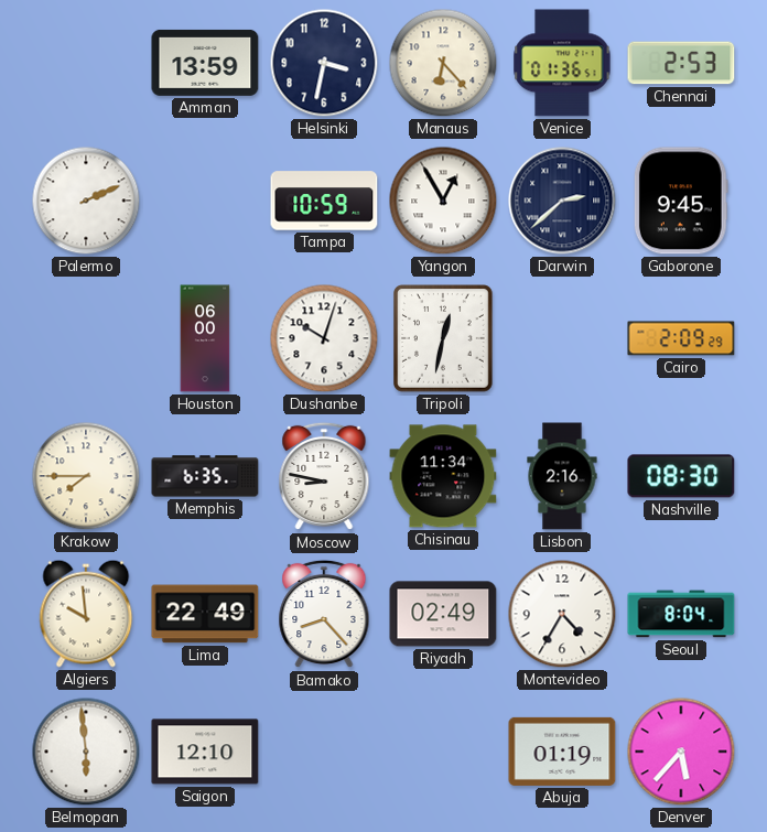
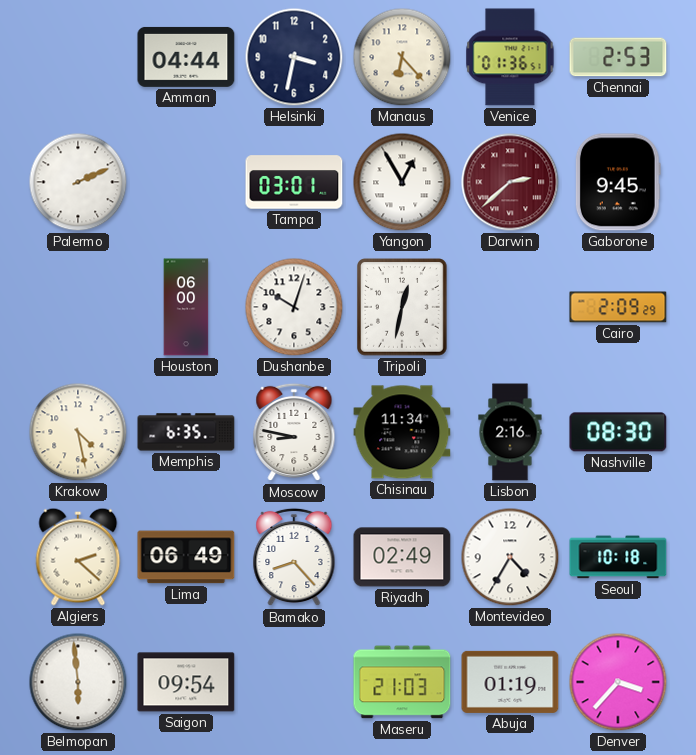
Amman: 13:59 -> 04:44
Tampa: 10:59 -> 03:01
Darwin dial: navy -> burgundy
Krakow: 7:45 -> 4:28
Algiers: 9:59 -> 2:22
Lima: 22:49 -> 06:49
Seoul: 8:04 -> 10:18
Saigon: 12:10 -> 09:54
Maseru: none -> 21:03
Denver: 5:37 -> 3:37
